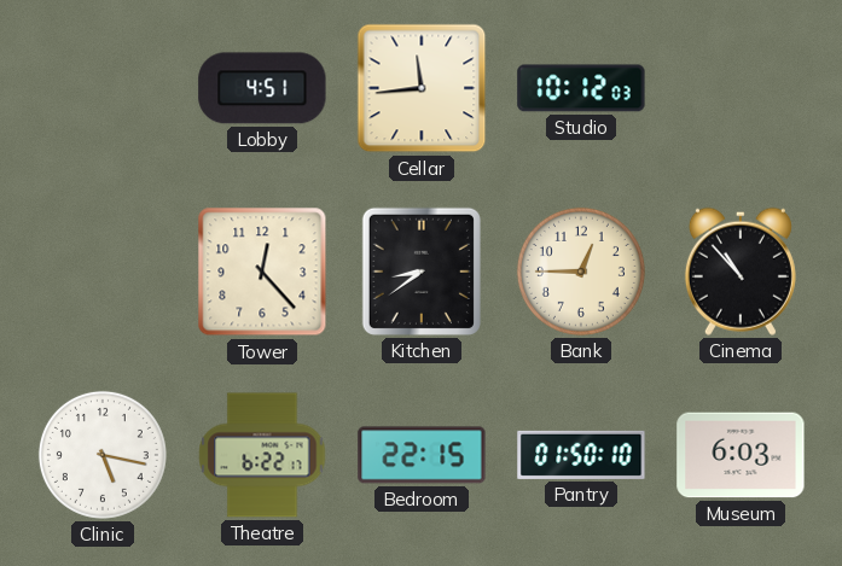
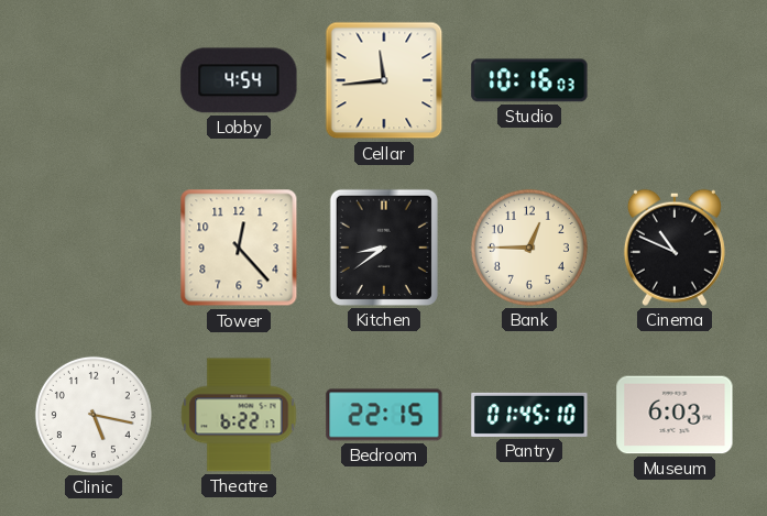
Lobby: 4:51 -> 4:54
Studio: 10:12 -> 10:16
Cinema: 10:53 -> 10:49
Pantry: 01:50 -> 01:45
